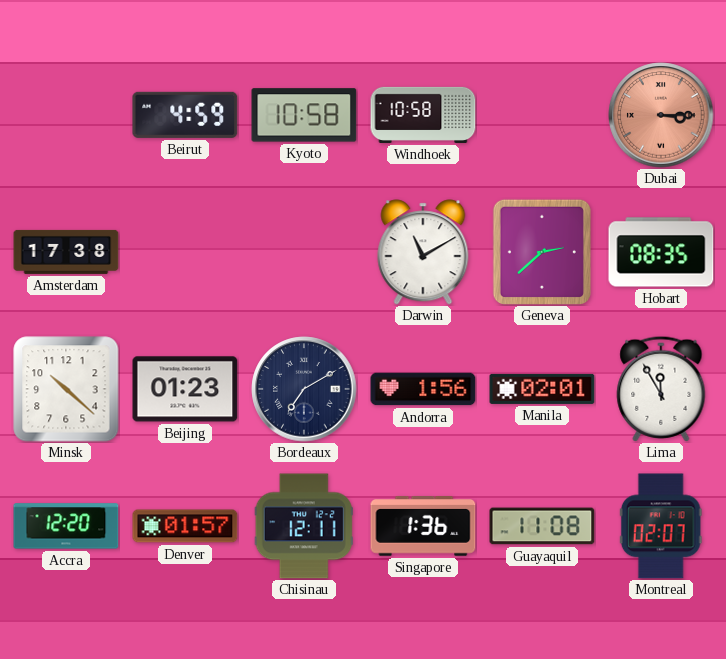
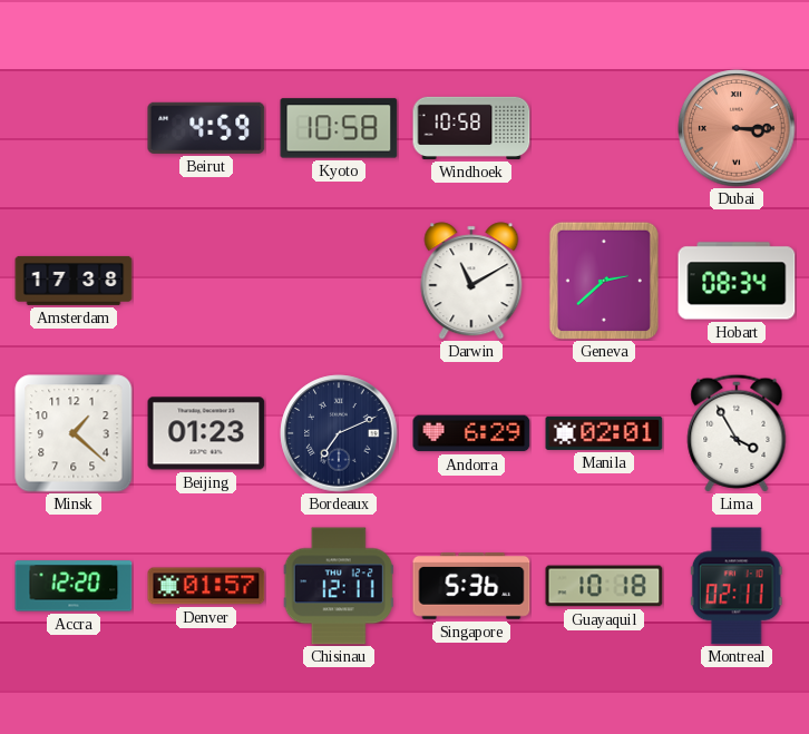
Hobart: 08:35 -> 08:34
Minsk: 10:22 -> 1:22
Bordeaux: 7:10 -> 7:11
Andorra: 1:56 -> 6:29
Lima: 11:55 -> 3:55
Singapore: 1:36 -> 5:36
Guayaquil: 11:08 -> 10:18
Montreal: 02:07 -> 02:11
